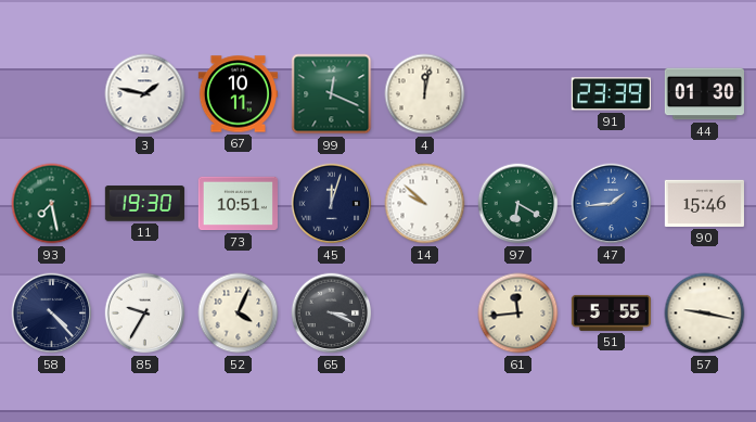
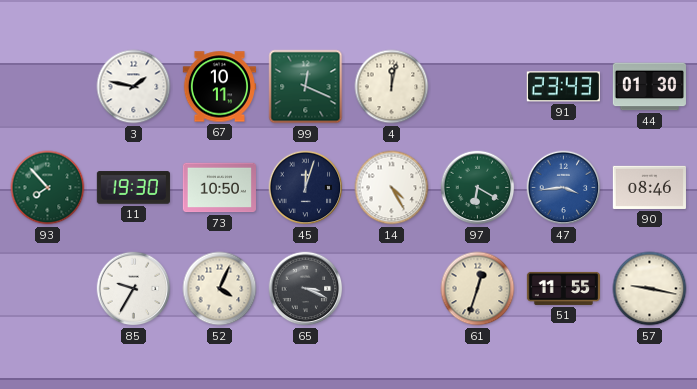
91: 23:39 -> 23:43
93: 7:28 -> 7:53
73: 10:51 -> 10:50
14: 9:52 -> 4:25
47: 1:44 -> 3:44
90: 15:46 -> 08:46
58: 4:23 -> none
61: 11:44 -> 12:33
51: 5:55 -> 11:55
